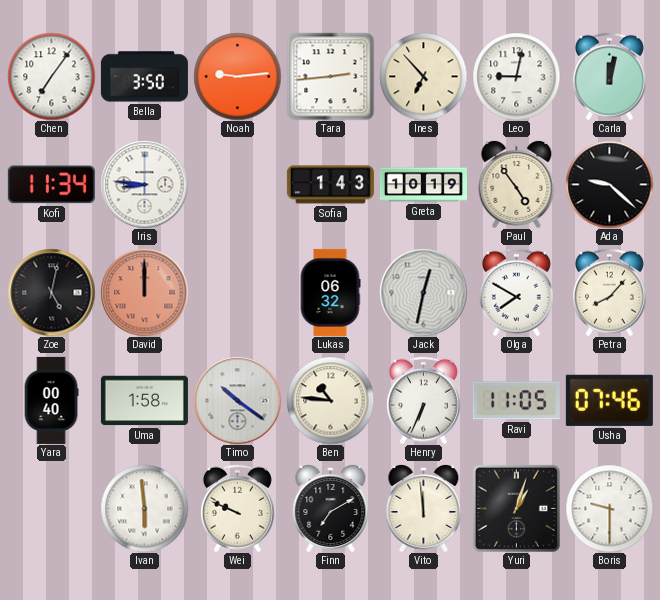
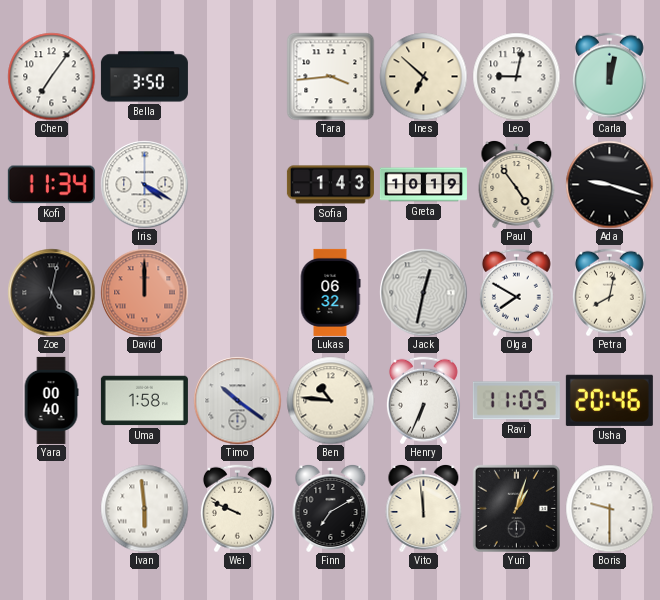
Noah: 9:14 -> none
Tara: 2:44 -> 3:44
Ines: 6:53 -> 6:52
Iris: 8:46 -> 4:20
Ada: 9:22 -> 9:18
Petra: 8:07 -> 8:02
Usha: 07:46 -> 20:46
